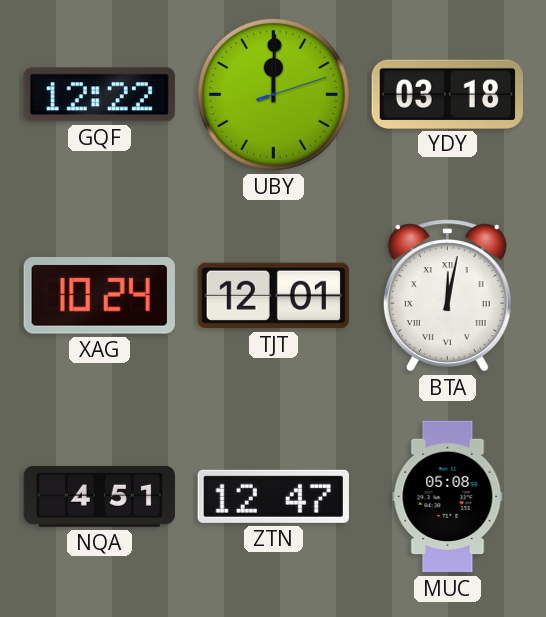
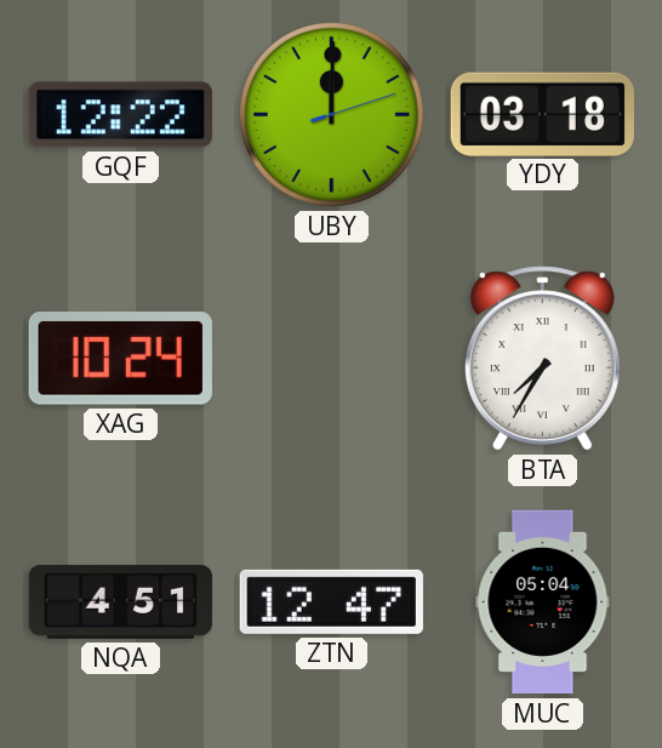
TJT: 12:01 -> none
BTA: 12:02 -> 7:35
MUC: 05:08 -> 05:04
